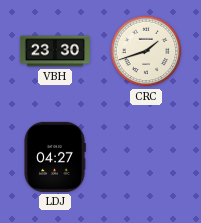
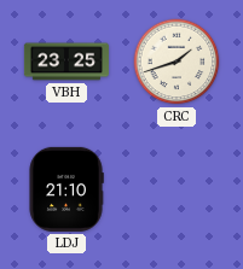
VBH: 23:30 -> 23:25
LDJ: 04:27 -> 21:10
